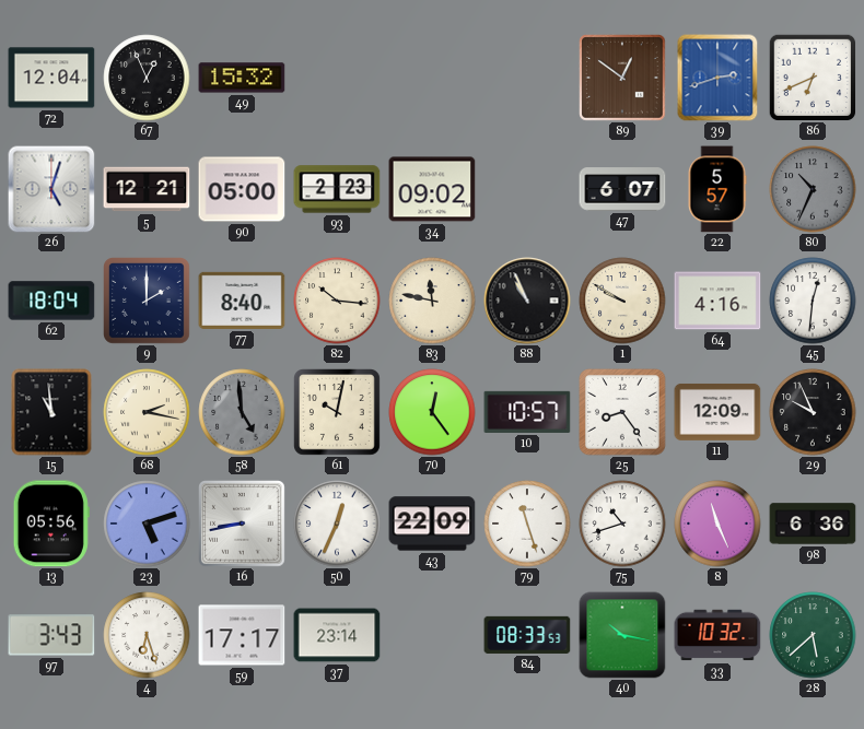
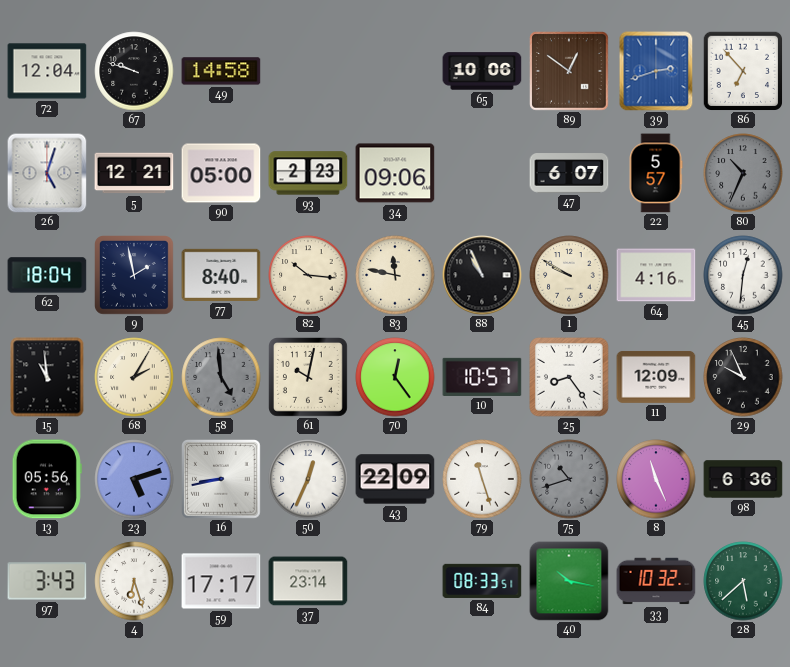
67: 12:56 -> 9:48
49: 15:32 -> 14:58
65: none -> 10:06
86: 6:41 -> 6:53
34: 09:02 -> 09:06
9: 2:00 -> 1:58
68: 2:17 -> 2:05
75 dial: white -> grey
84: 08:33:53 -> 08:33:51
